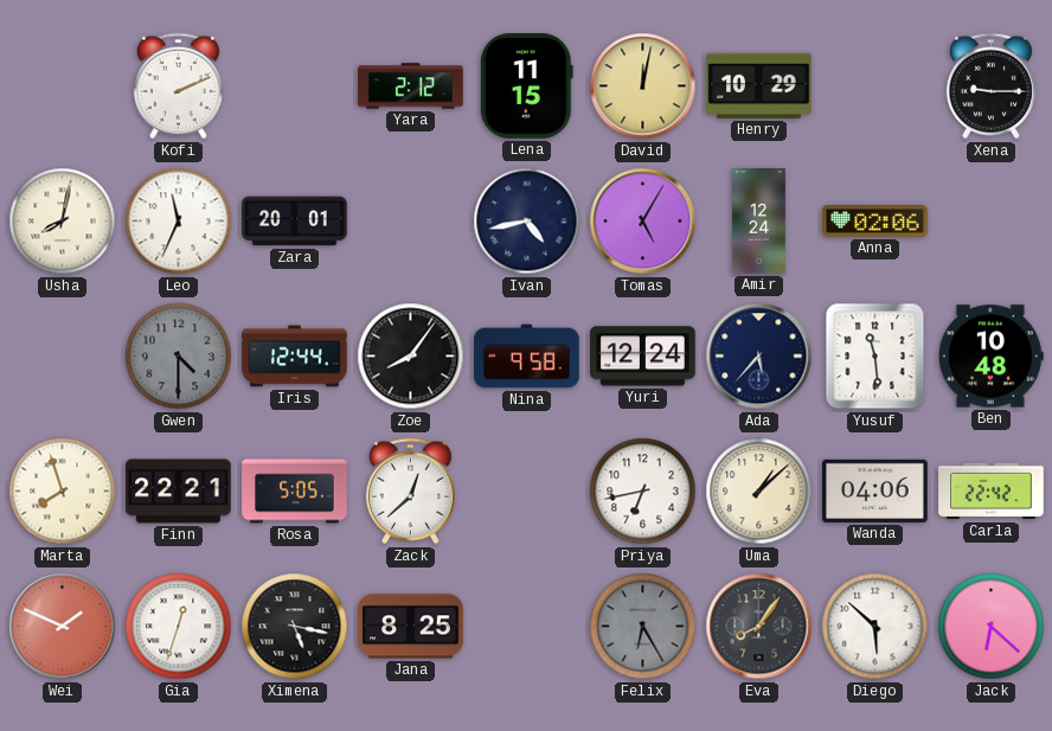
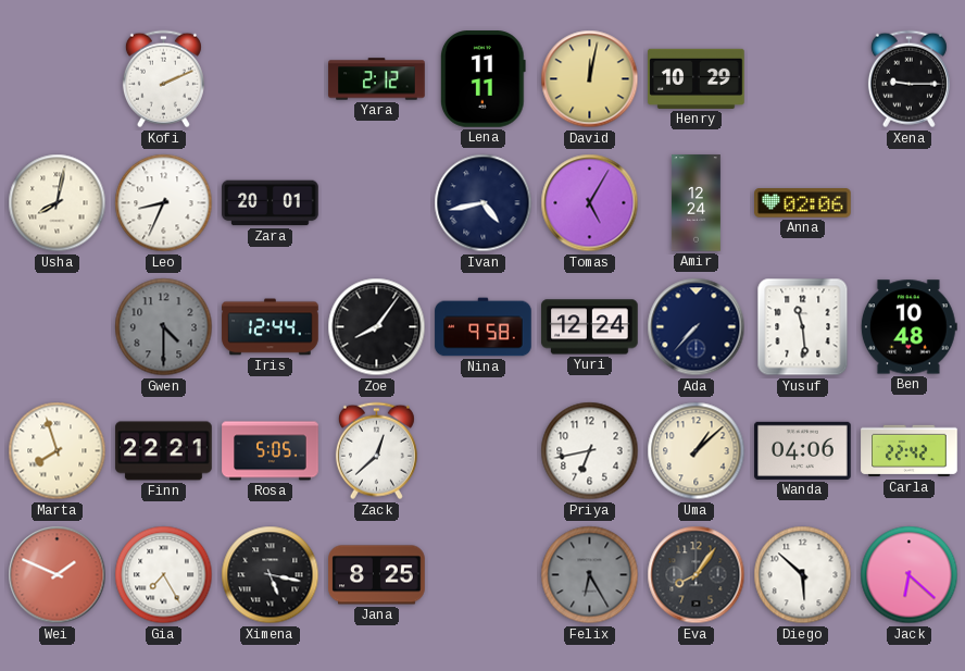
Lena: 11:15 -> 11:11
Leo: 11:34 -> 8:34
Ada: 5:37 -> 7:37
Gia: 12:33 -> 7:25
